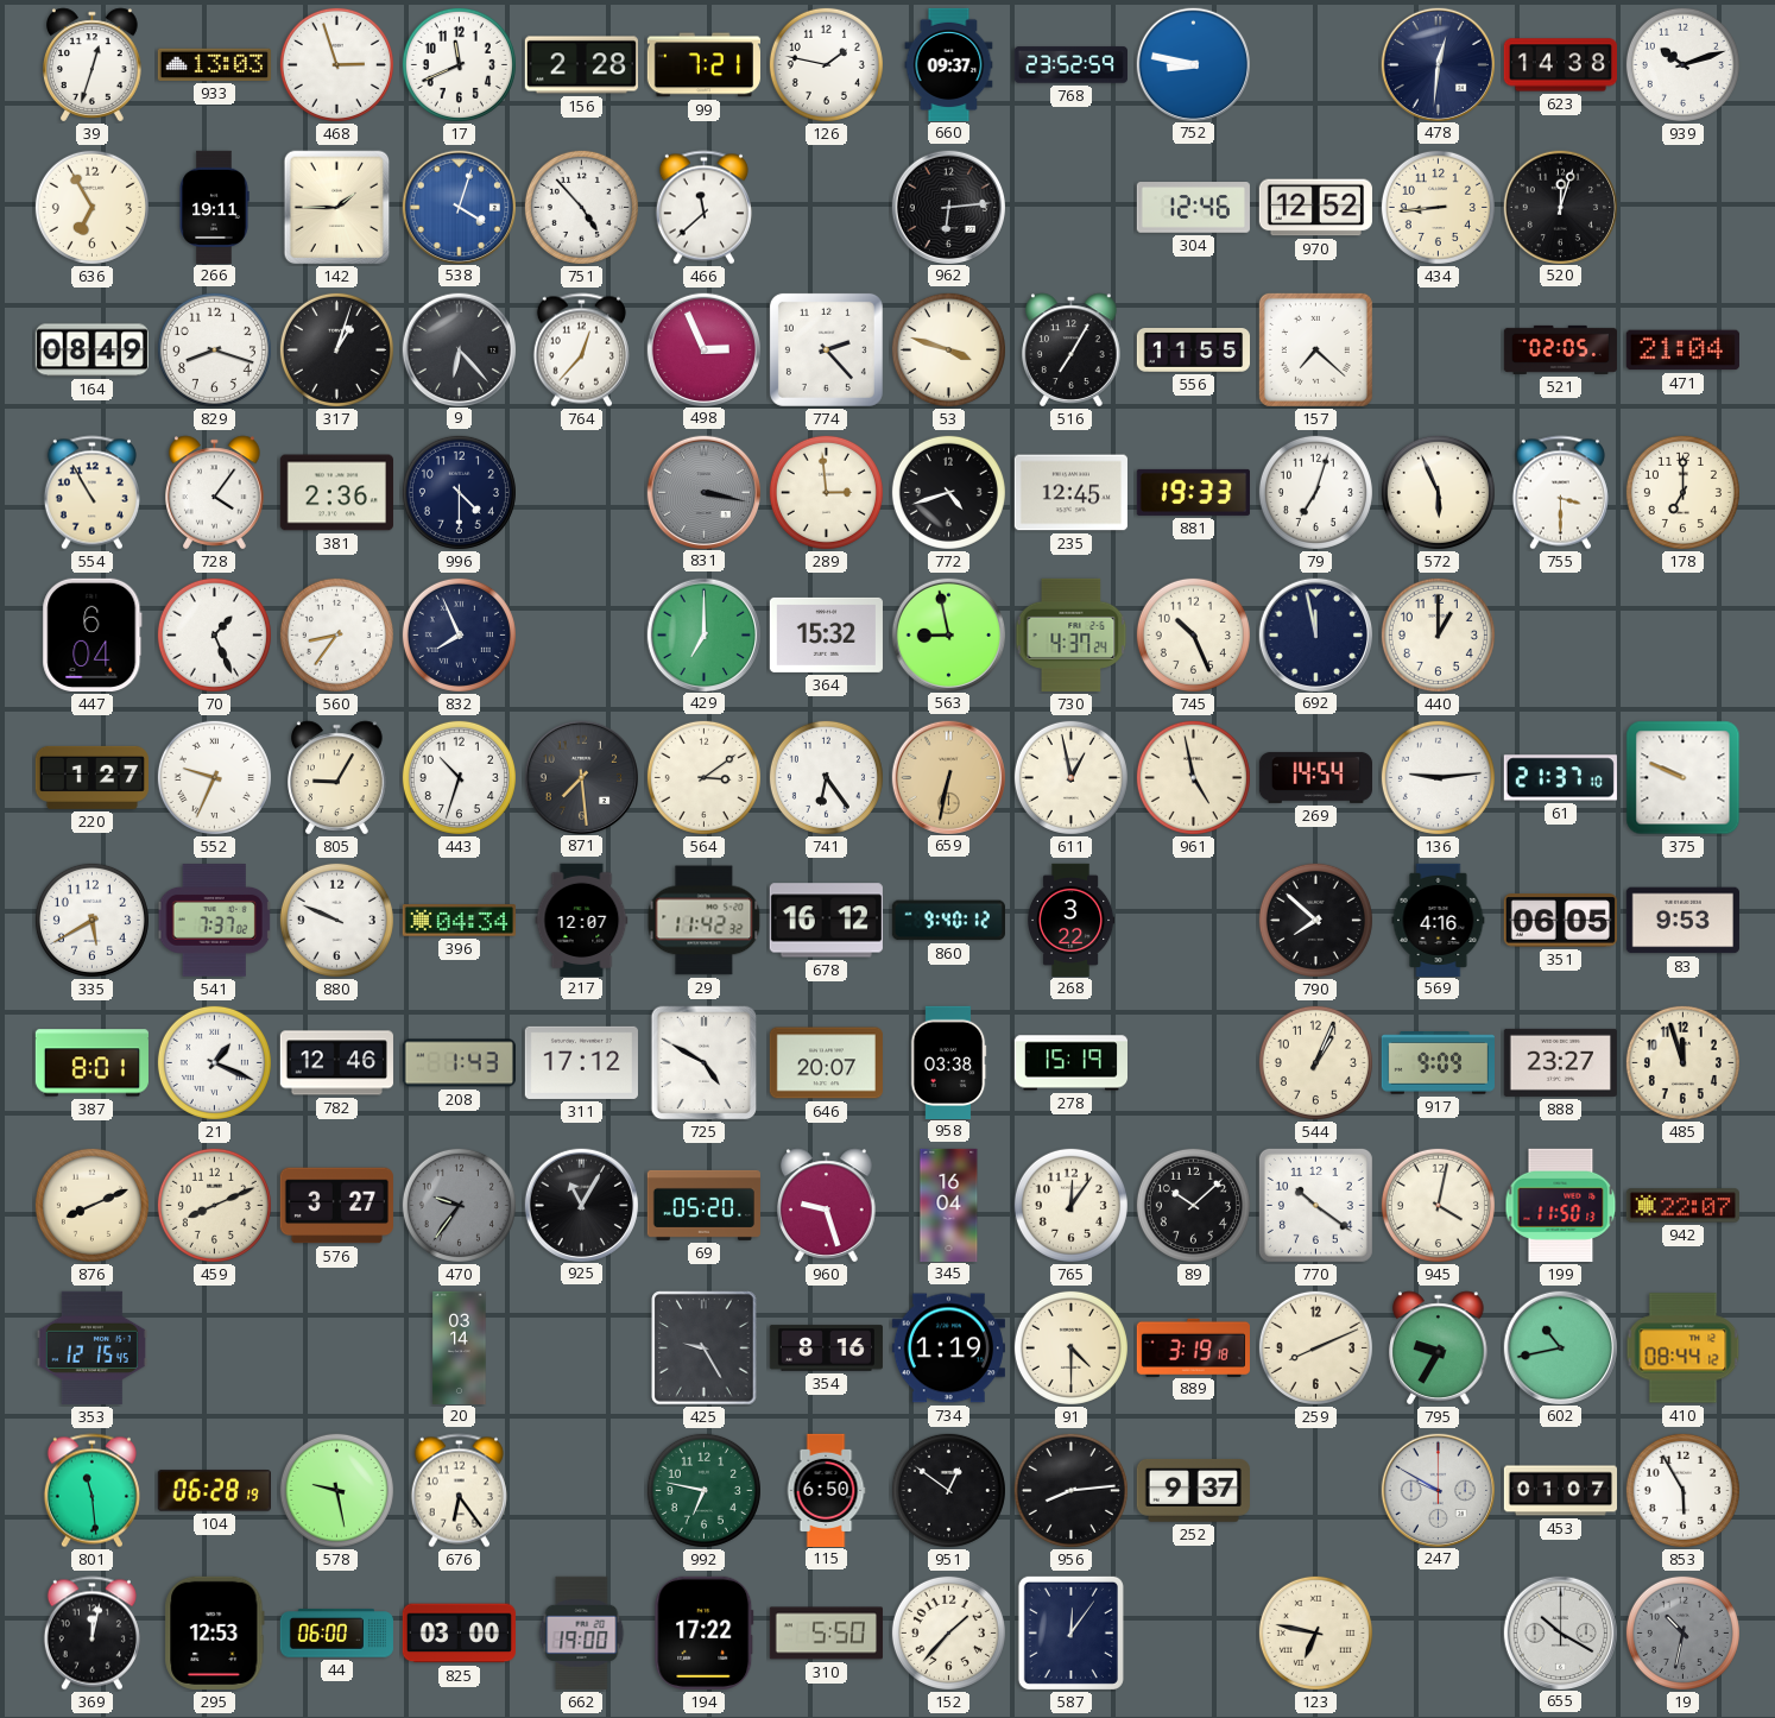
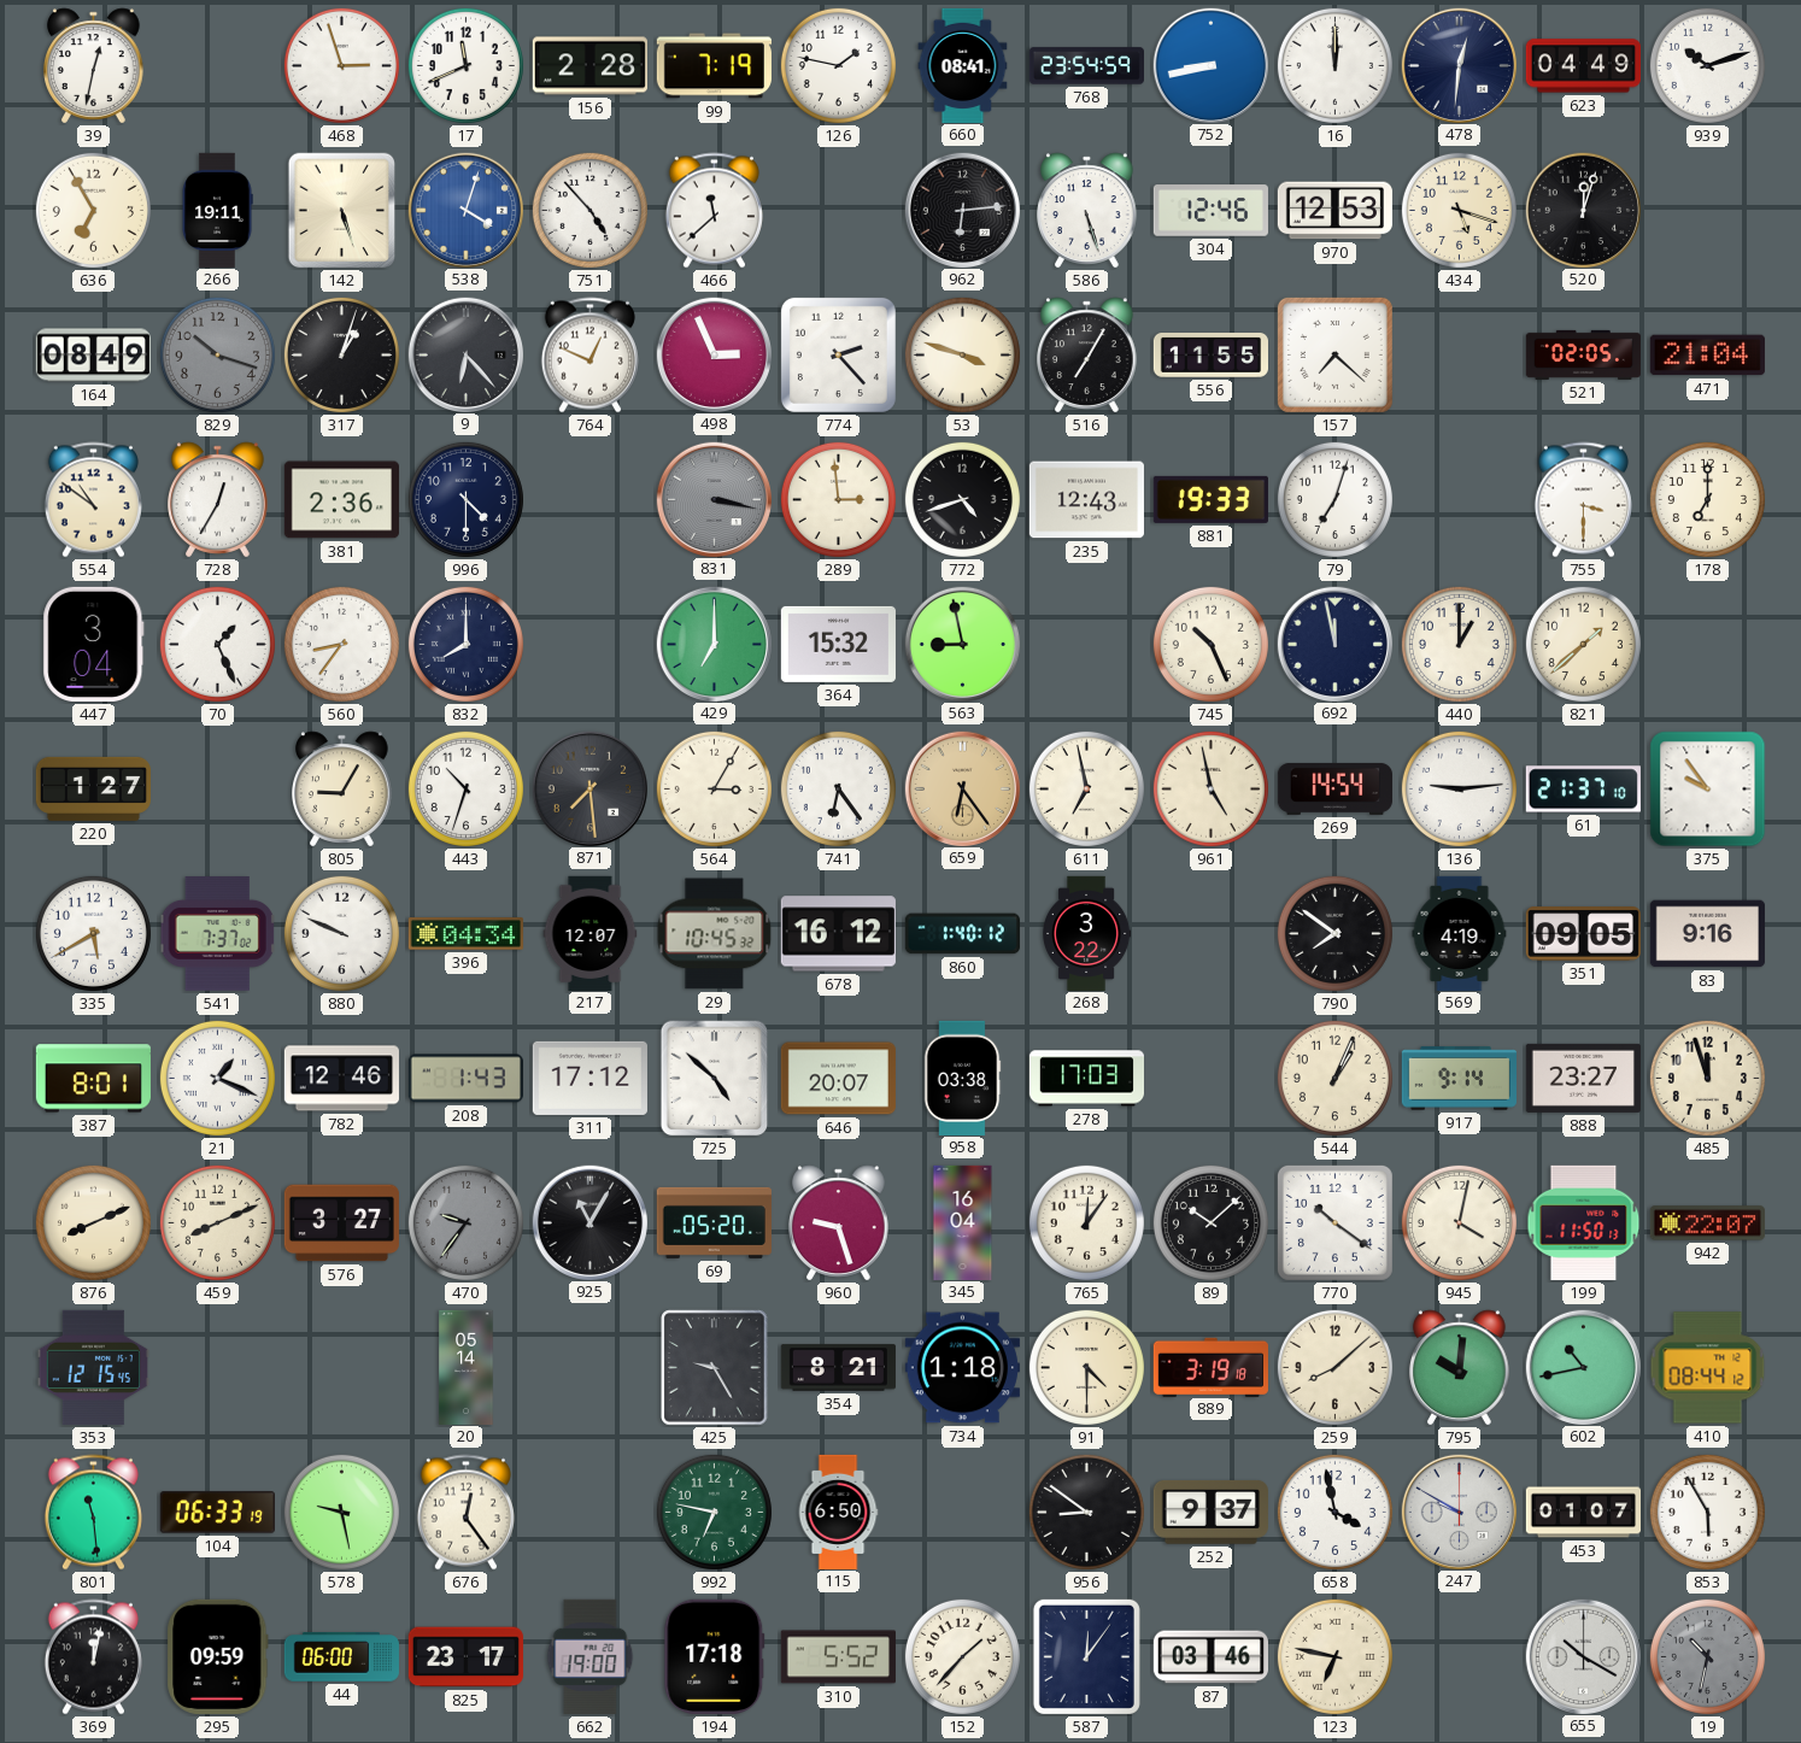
39: 12:33 -> 12:32
933: 13:03 -> none
99: 7:21 -> 7:19
660: 09:37 -> 08:41
768: 23:52 -> 23:54
752: 8:47 -> 8:43
16: none -> 12:00
623: 14:38 -> 04:49
142: 1:45 -> 5:27
586: none -> 5:27
970: 12:52 -> 12:53
434: 8:44 -> 5:18
829: 8:18 -> 10:18
829 dial: white -> grey
764: 12:37 -> 12:49
554: 10:55 -> 10:51
728: 4:06 -> 12:35
235: 12:45 -> 12:43
572: 5:56 -> none
447: 6:04 -> 3:04
832: 7:56 -> 8:00
730: 4:37 -> none
821: none -> 1:38
552: 9:34 -> none
564: 3:09 -> 3:05
659: 6:32 -> 6:24
611: 12:58 -> 6:58
375: 9:49 -> 9:54
29: 11:42 -> 10:45
860: 9:40 -> 1:40
790: 7:52 -> 7:51
569: 4:16 -> 4:19
351: 06:05 -> 09:05
83: 9:53 -> 9:16
725: 4:50 -> 4:52
278: 15:19 -> 17:03
917: 9:09 -> 9:14
20: 03:14 -> 05:14
354: 8:16 -> 8:21
734: 1:19 -> 1:18
259: 8:11 -> 8:08
795: 9:35 -> 10:01
104: 06:28 -> 06:33
676: 6:24 -> 12:24
951: 12:51 -> none
956: 8:14 -> 8:51
658: none -> 3:58
295: 12:53 -> 09:59
825: 03:00 -> 23:17
194: 17:22 -> 17:18
310: 5:50 -> 5:52
87: none -> 03:46
